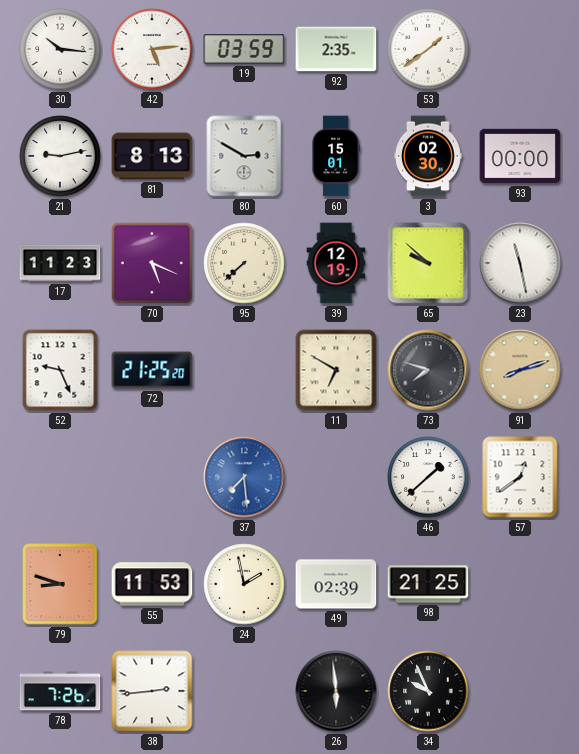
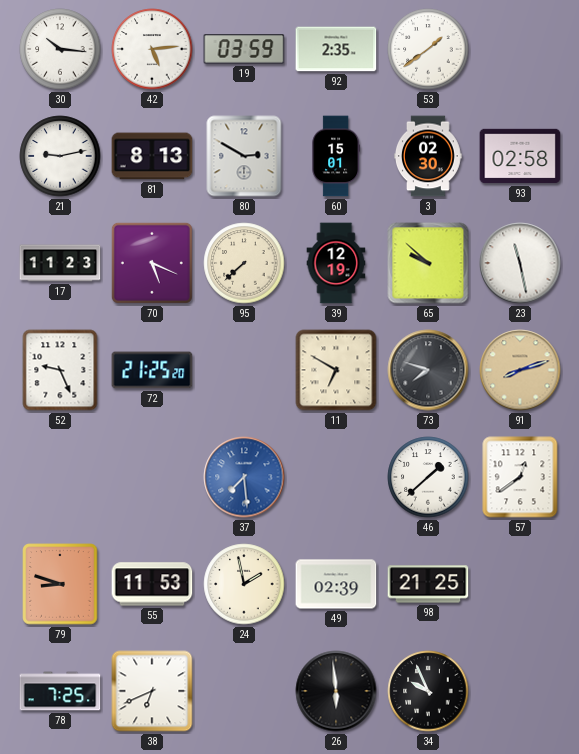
93: 00:00 -> 02:58
78: 7:26 -> 7:25
38: 2:44 -> 6:41
